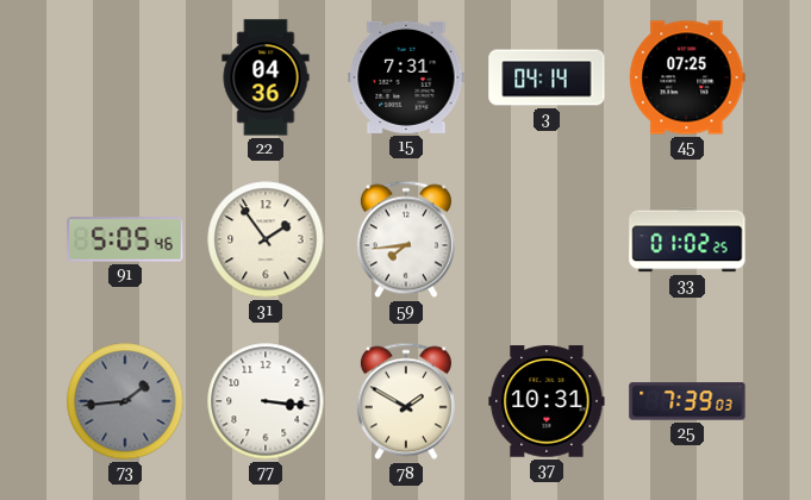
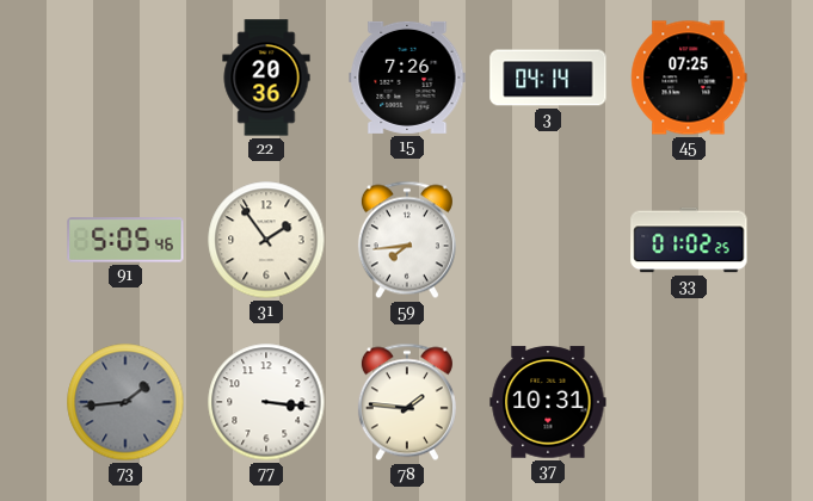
22: 04:36 -> 20:36
15: 7:31 -> 7:26
78: 1:50 -> 1:46
25: 7:39 -> none
